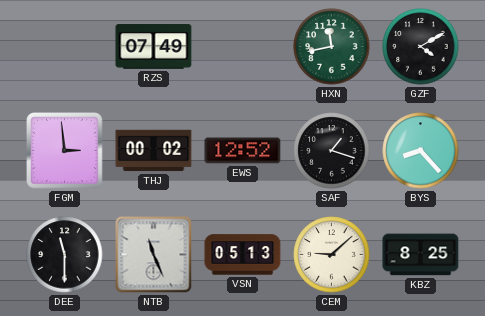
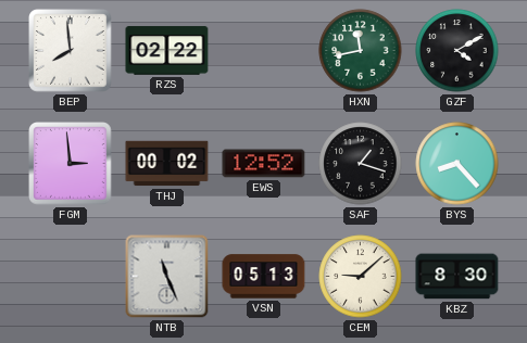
BEP: none -> 7:59
RZS: 07:49 -> 02:22
DEE: 11:30 -> none
KBZ: 8:25 -> 8:30
